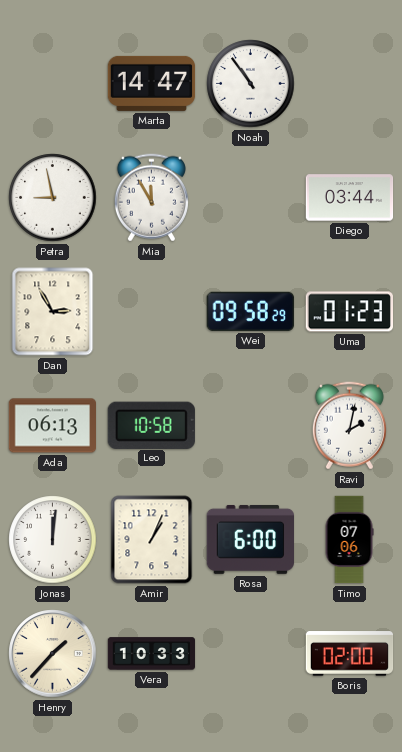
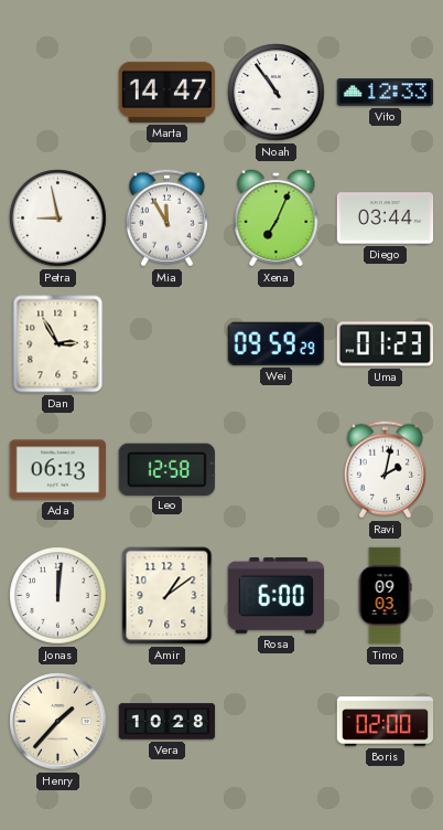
Vito: none -> 12:33
Xena: none -> 7:04
Wei: 09:58 -> 09:59
Leo: 10:58 -> 12:58
Amir: 1:04 -> 1:09
Timo: 07:06 -> 09:03
Vera: 10:33 -> 10:28
